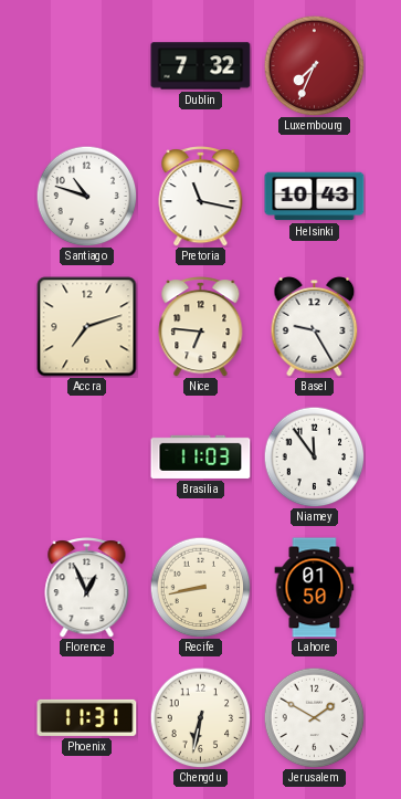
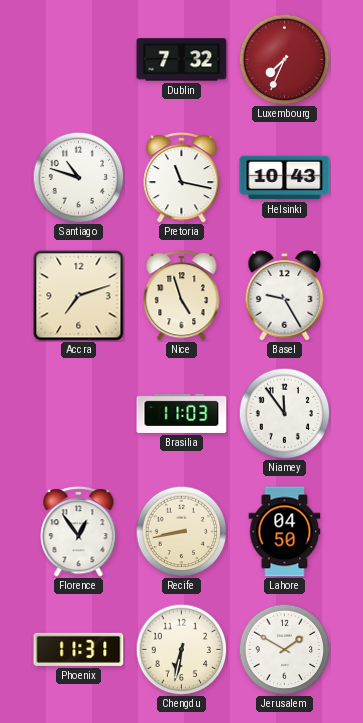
Nice: 6:46 -> 4:57
Florence: 12:56 -> 12:54
Lahore: 01:50 -> 04:50
